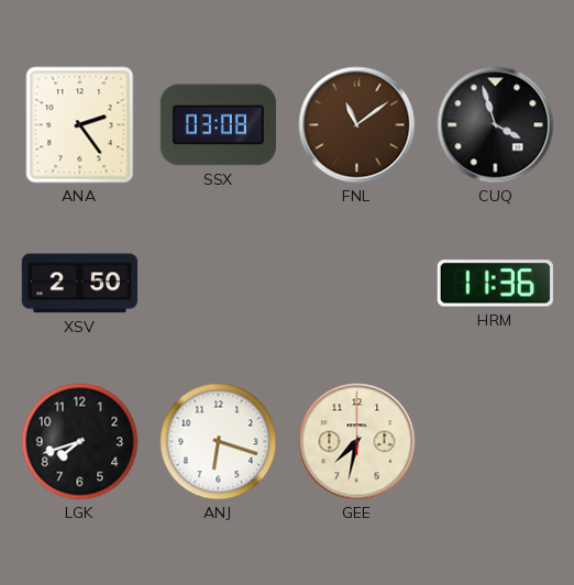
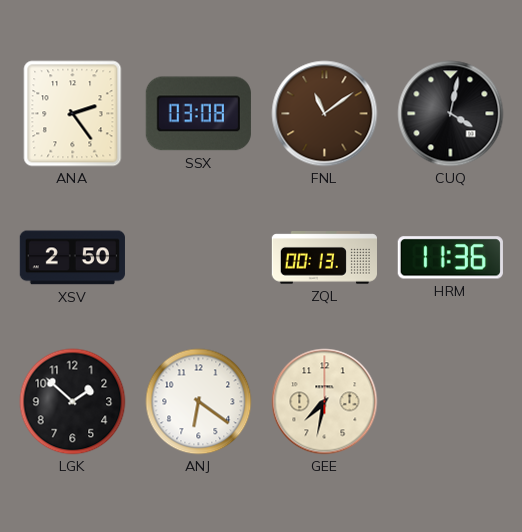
CUQ: 3:57 -> 4:02
ZQL: none -> 00:13
LGK: 7:42 -> 1:52
ANJ: 6:18 -> 6:21
